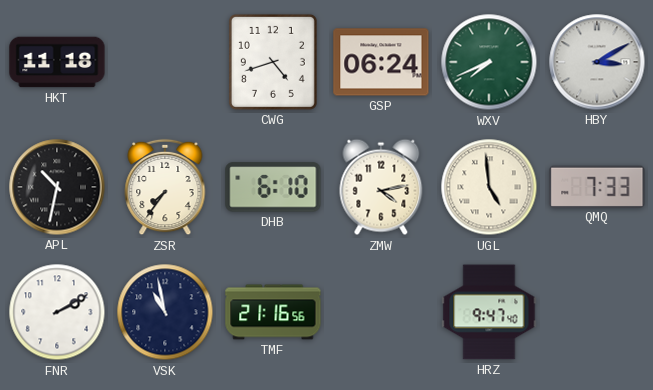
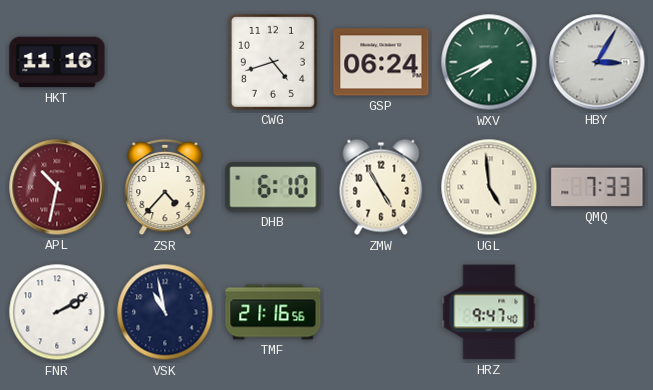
HKT: 11:18 -> 11:16
HBY: 3:10 -> 3:05
APL dial: black -> burgundy
ZSR: 7:36 -> 4:37
ZMW: 4:13 -> 4:55
